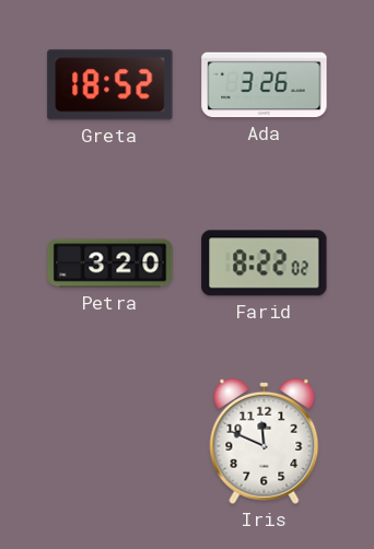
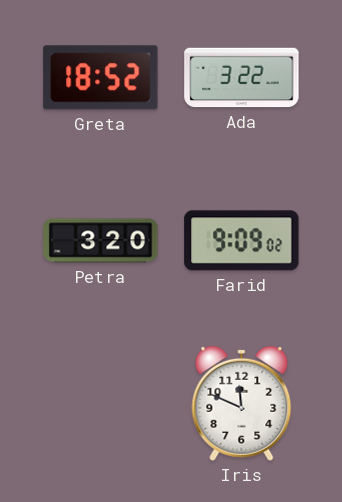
Ada: 3:26 -> 3:22
Farid: 8:22 -> 9:09
